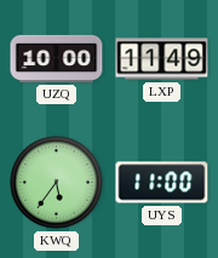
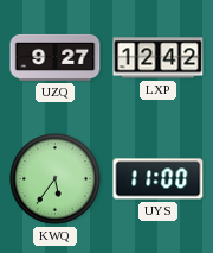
UZQ: 10:00 -> 9:27
LXP: 11:49 -> 12:42
